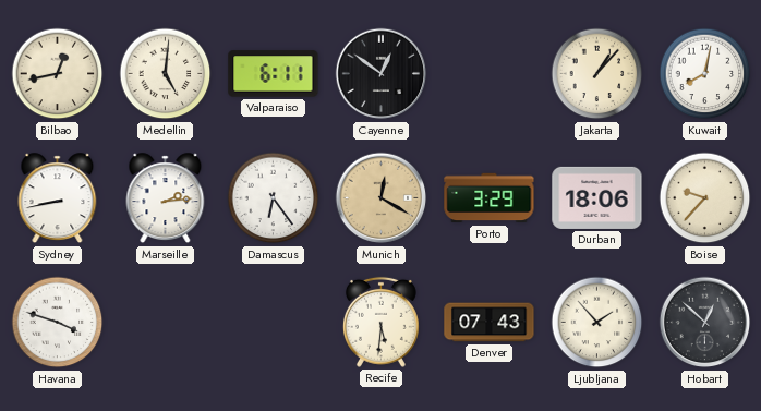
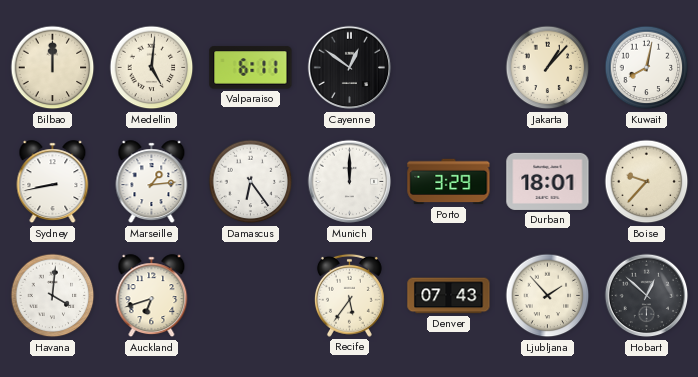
Bilbao: 12:43 -> 12:00
Marseille: 2:14 -> 1:14
Munich: 12:20 -> 12:00
Munich dial: champagne -> white
Durban: 18:06 -> 18:01
Havana: 3:48 -> 4:01
Auckland: none -> 6:42
Recife: 5:31 -> 5:36
